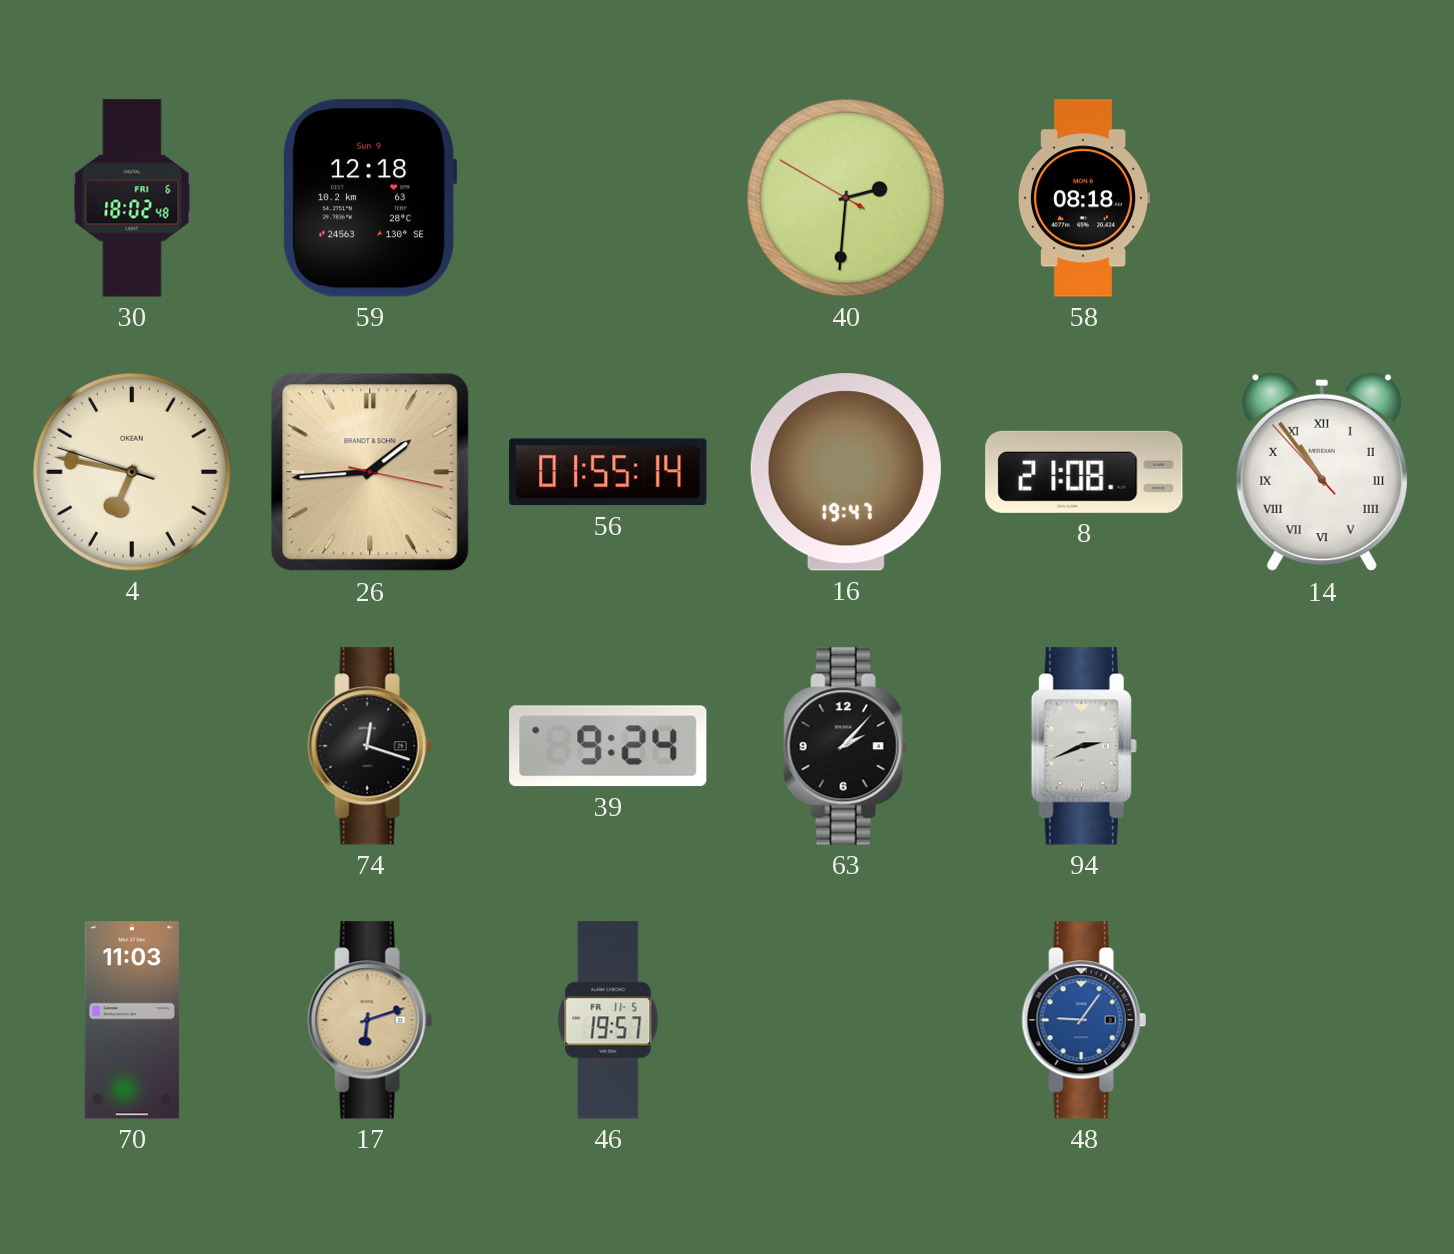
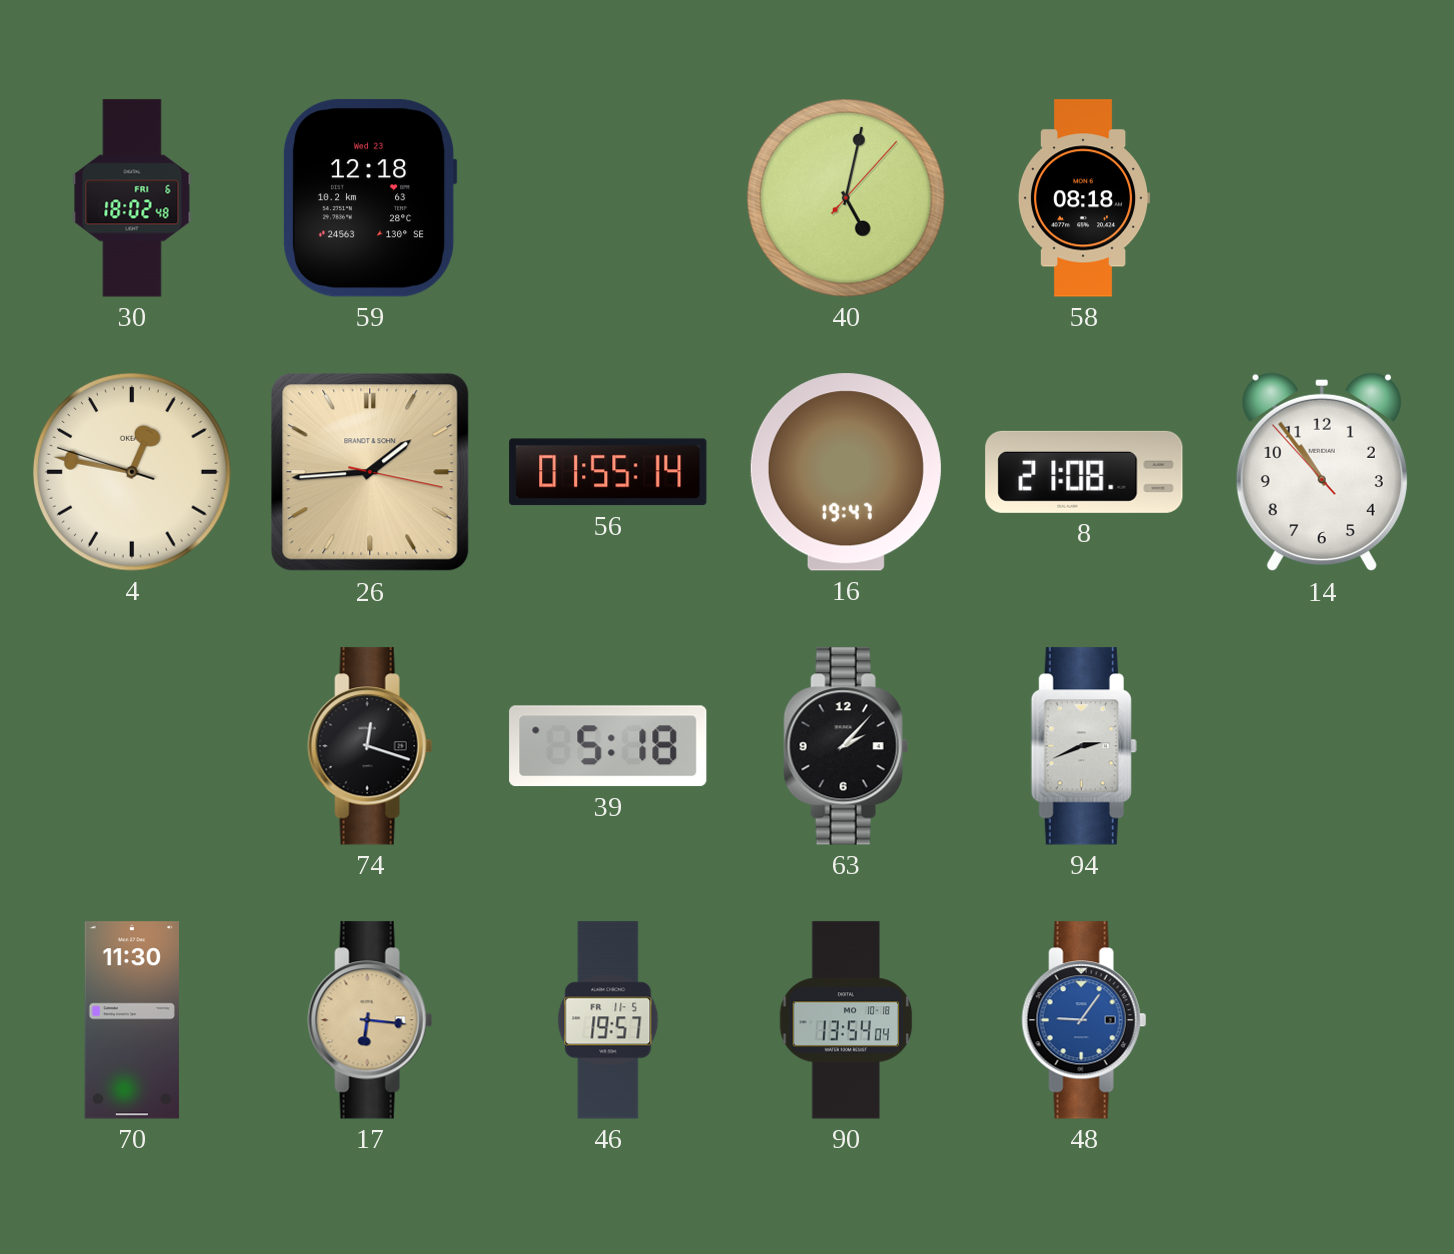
59 date: Sun 9 -> Wed 23
40: 2:30 -> 5:02
4: 6:46 -> 12:46
14 numerals: Roman -> Arabic
39: 9:24 -> 5:18
70: 11:03 -> 11:30
17: 6:12 -> 6:16
90: none -> 13:54
